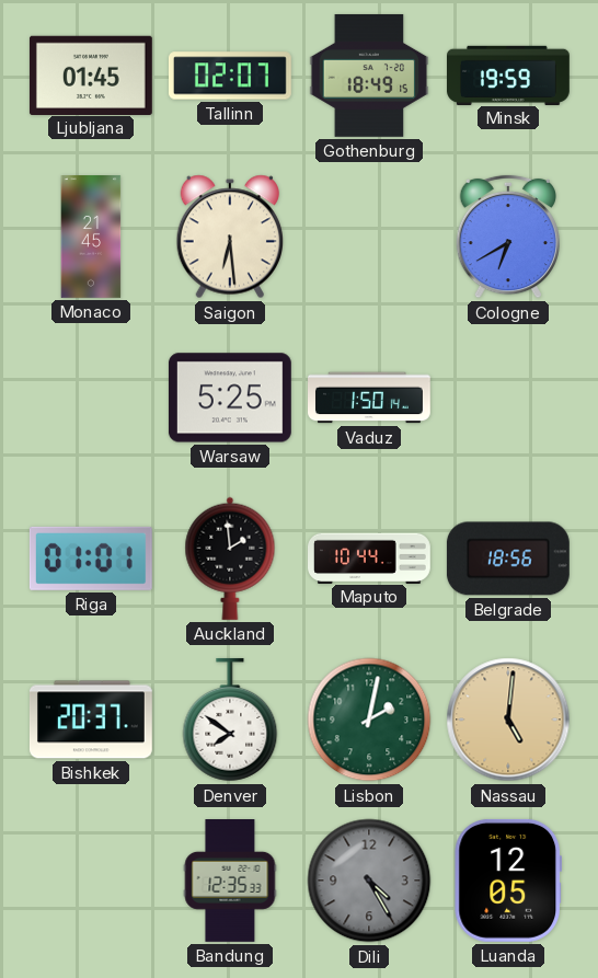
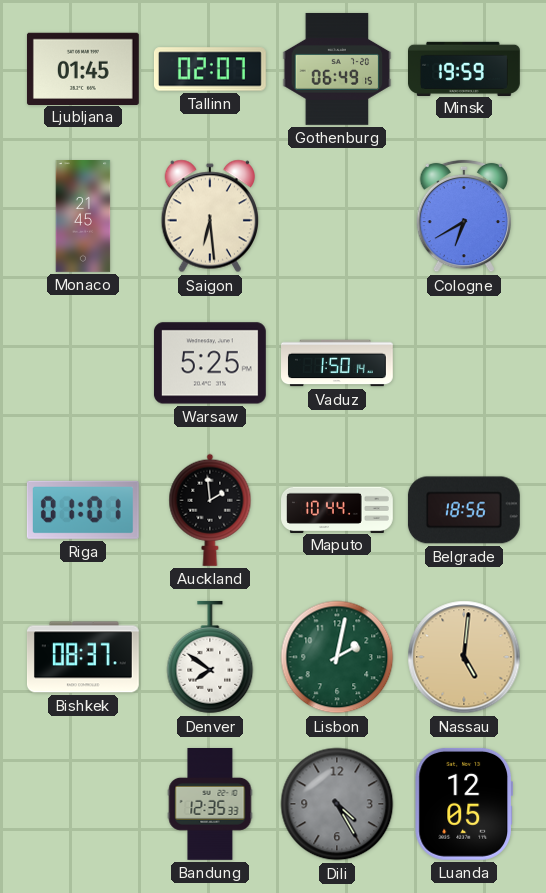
Gothenburg: 18:49 -> 06:49
Bishkek: 20:37 -> 08:37
